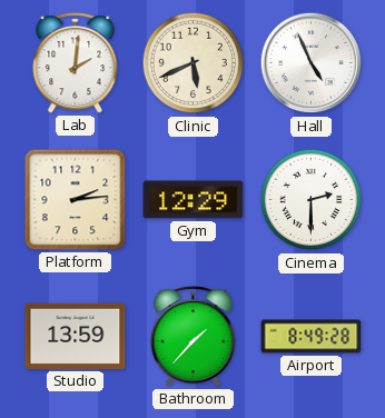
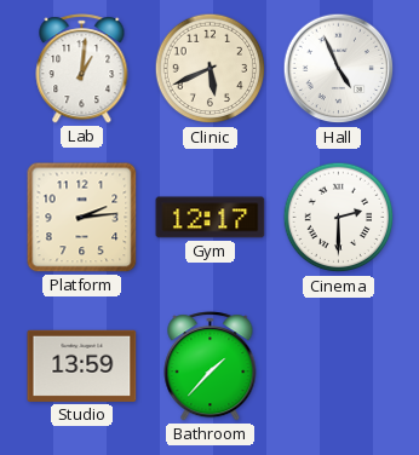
Lab: 2:01 -> 1:01
Gym: 12:29 -> 12:17
Airport: 8:49 -> none
